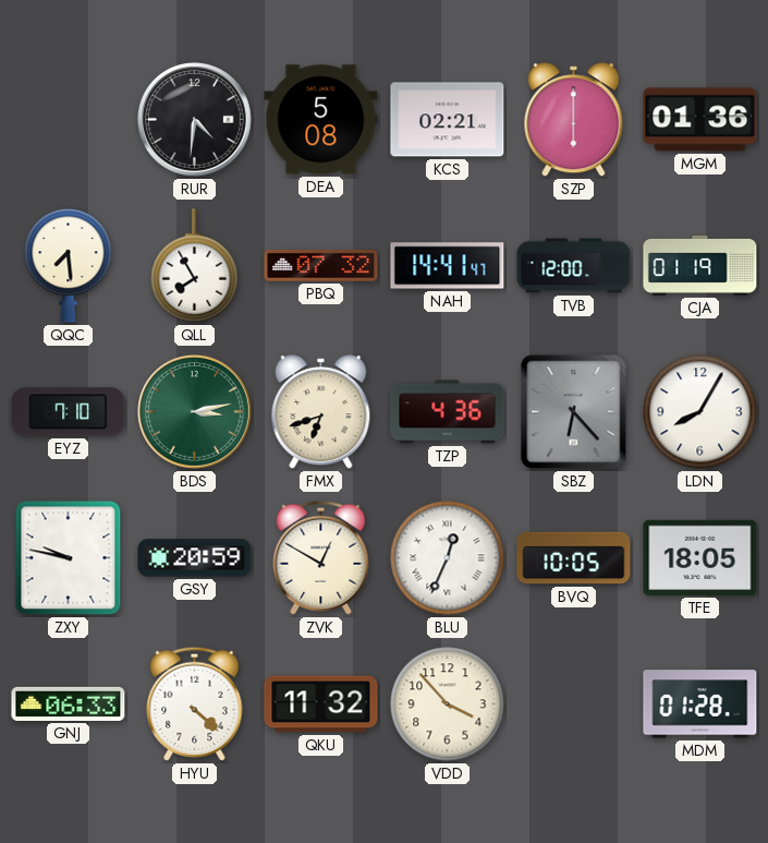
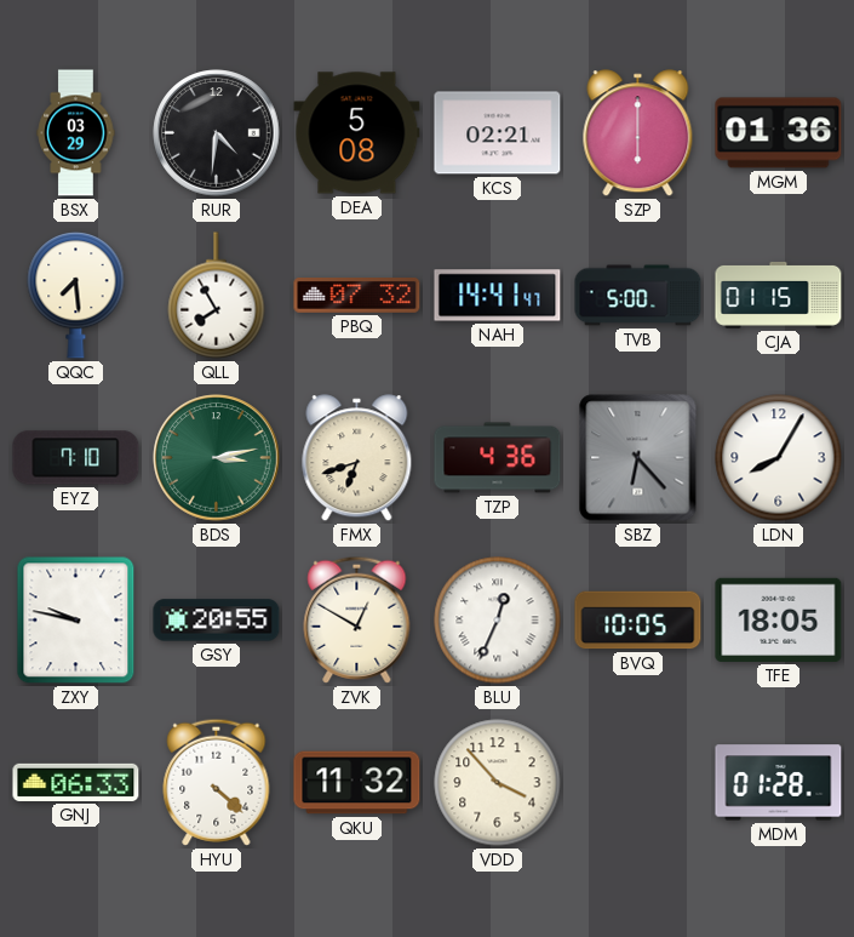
BSX: none -> 03:29
TVB: 12:00 -> 5:00
CJA: 01:19 -> 01:15
GSY: 20:59 -> 20:55
